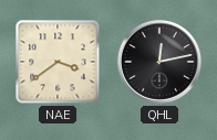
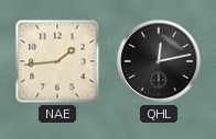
NAE: 3:39 -> 1:44
